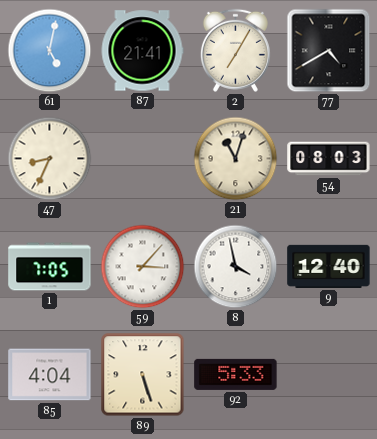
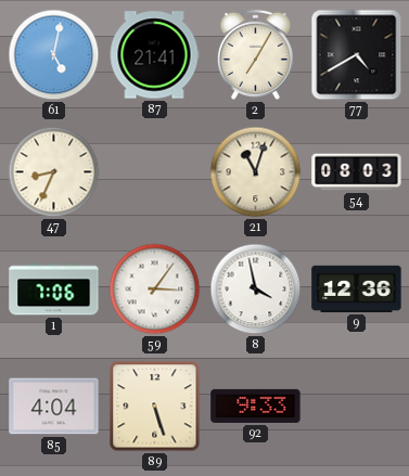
1: 7:05 -> 7:06
59: 3:07 -> 3:06
9: 12:40 -> 12:36
92: 5:33 -> 9:33
